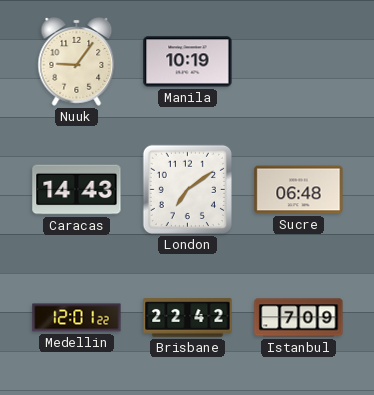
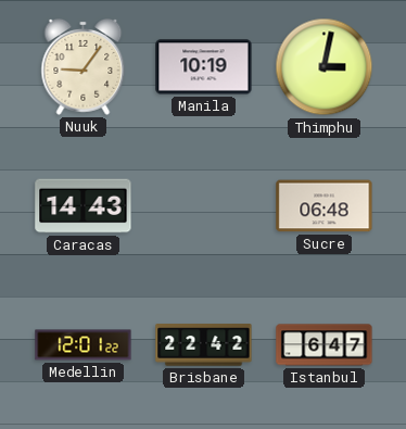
Thimphu: none -> 3:02
London: 7:09 -> none
Istanbul: 7:09 -> 6:47
